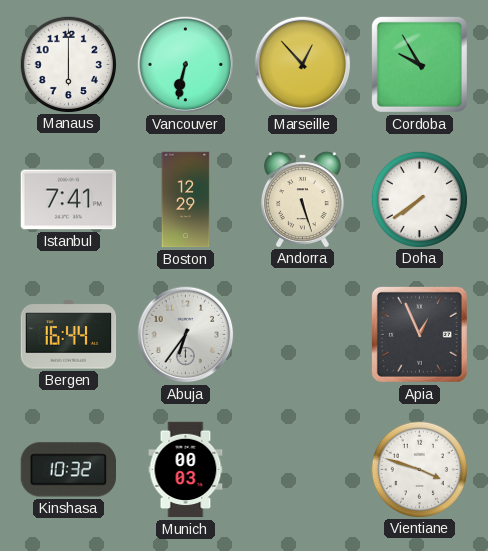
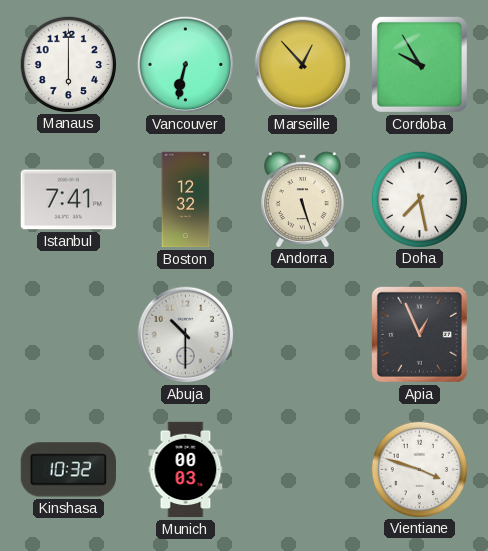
Boston: 12:29 -> 12:32
Doha: 7:39 -> 7:28
Bergen: 16:44 -> none
Abuja: 6:36 -> 10:30
